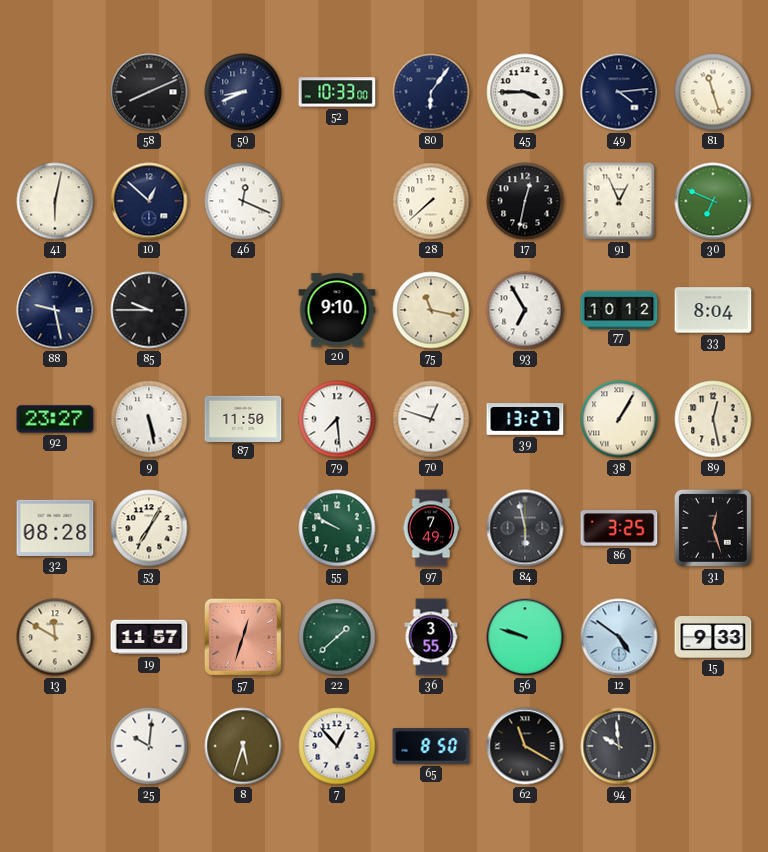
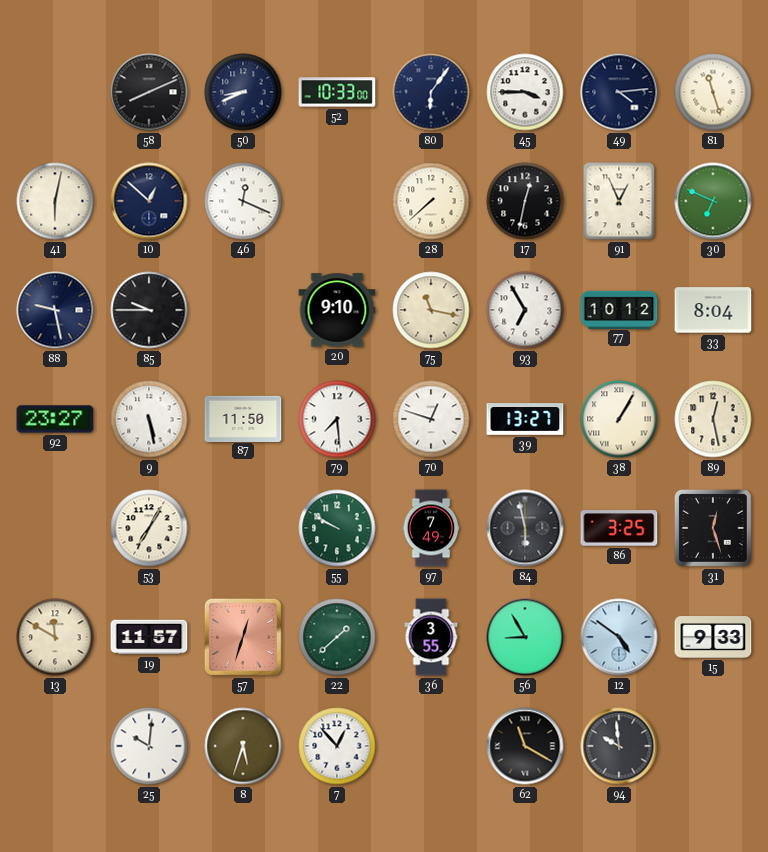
32: 08:28 -> none
56: 9:48 -> 8:55
65: 8:50 -> none
